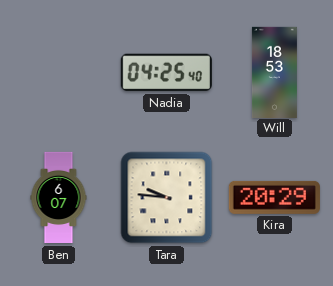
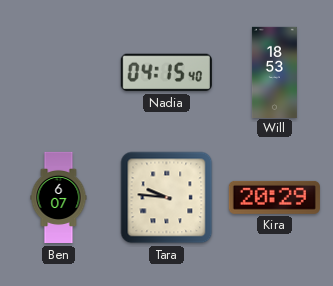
Nadia: 04:25 -> 04:15
